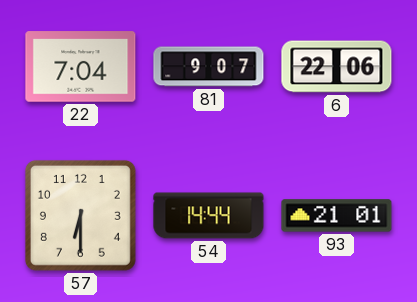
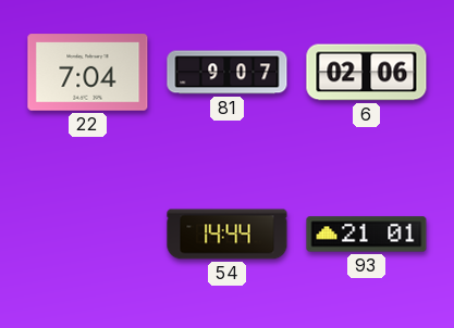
6: 22:06 -> 02:06
57: 6:30 -> none
